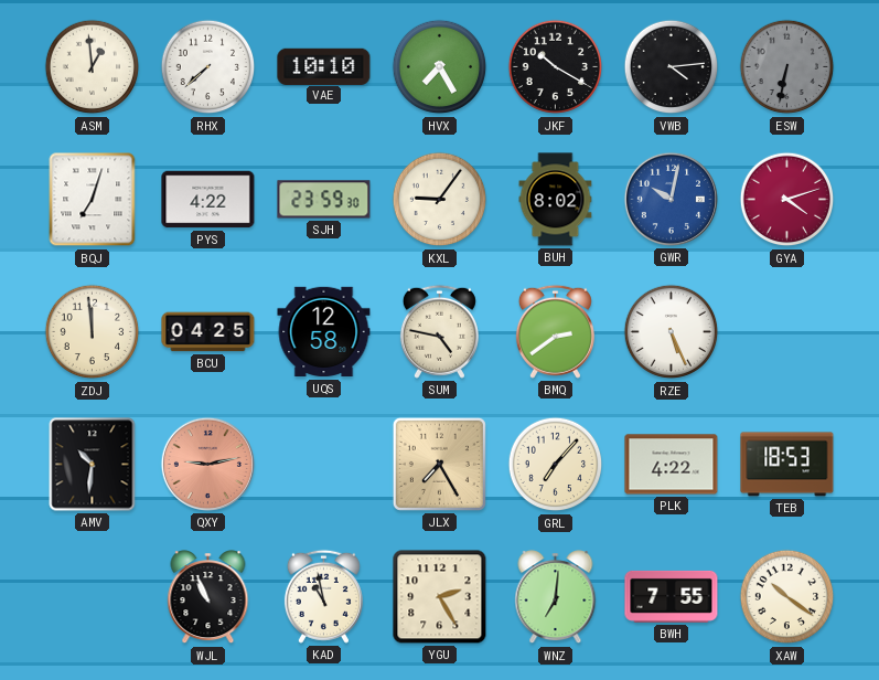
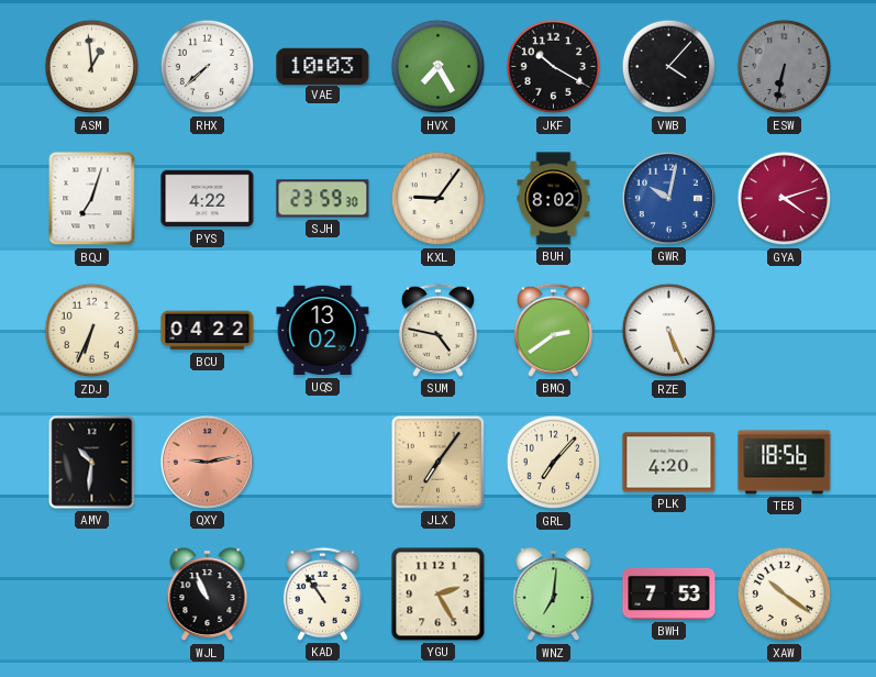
VAE: 10:10 -> 10:03
VWB: 4:14 -> 4:07
ZDJ: 11:59 -> 6:34
BCU: 04:25 -> 04:22
UQS: 12:58 -> 13:02
JLX: 7:25 -> 7:06
PLK: 4:22 -> 4:20
TEB: 18:53 -> 18:56
KAD: 10:58 -> 10:54
BWH: 7:55 -> 7:53
